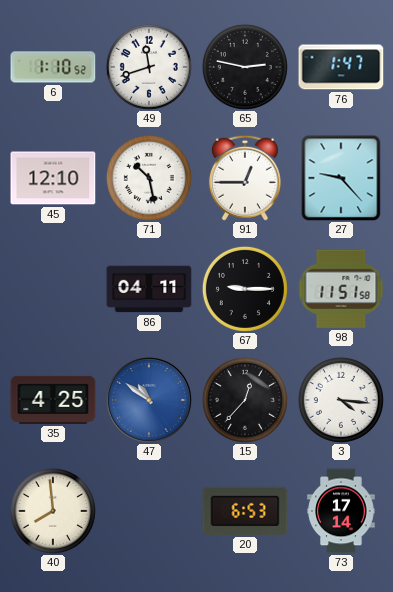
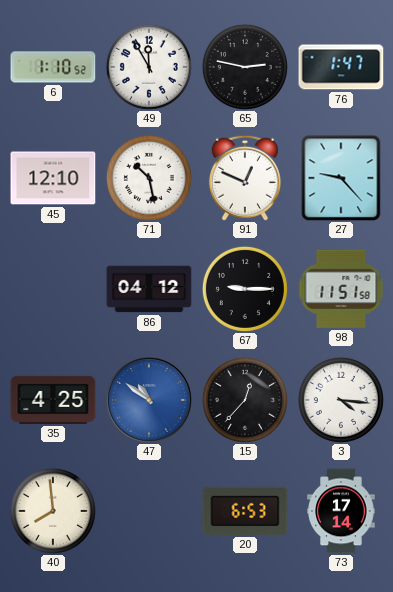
49: 11:42 -> 11:55
91: 12:45 -> 12:49
86: 04:11 -> 04:12
